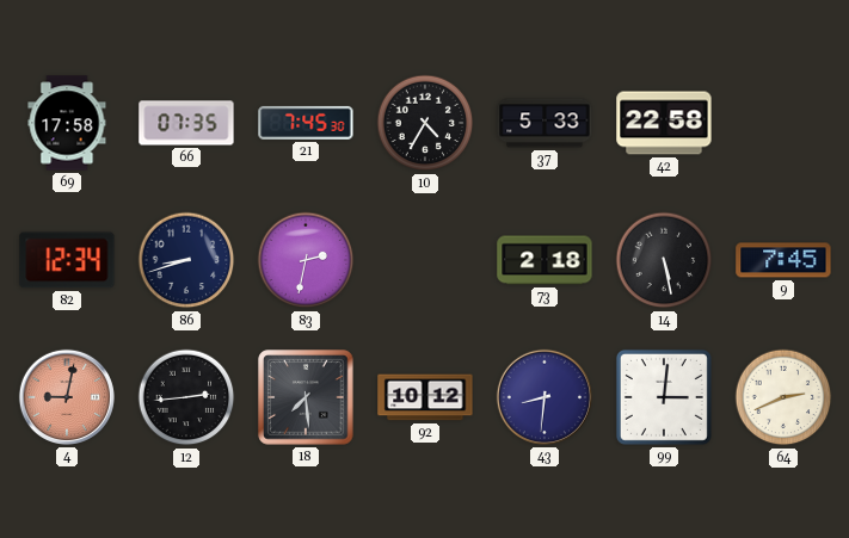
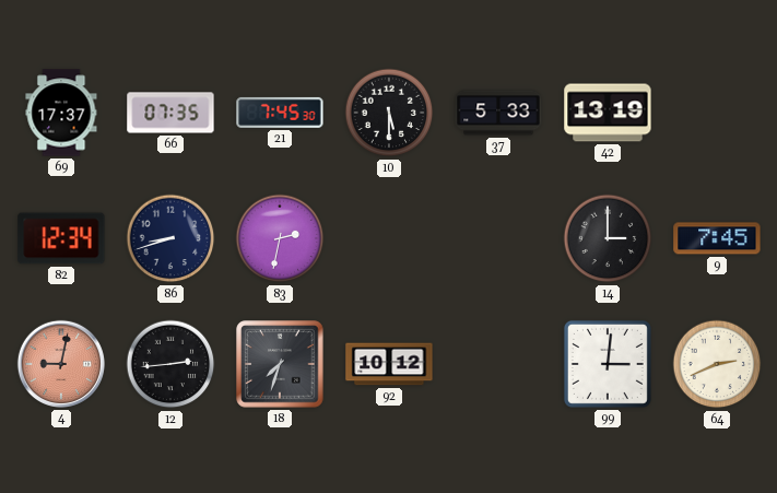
69: 17:58 -> 17:37
10: 4:35 -> 5:30
42: 22:58 -> 13:19
73: 2:18 -> none
14: 5:28 -> 3:00
18: 7:29 -> 7:33
43: 8:31 -> none
